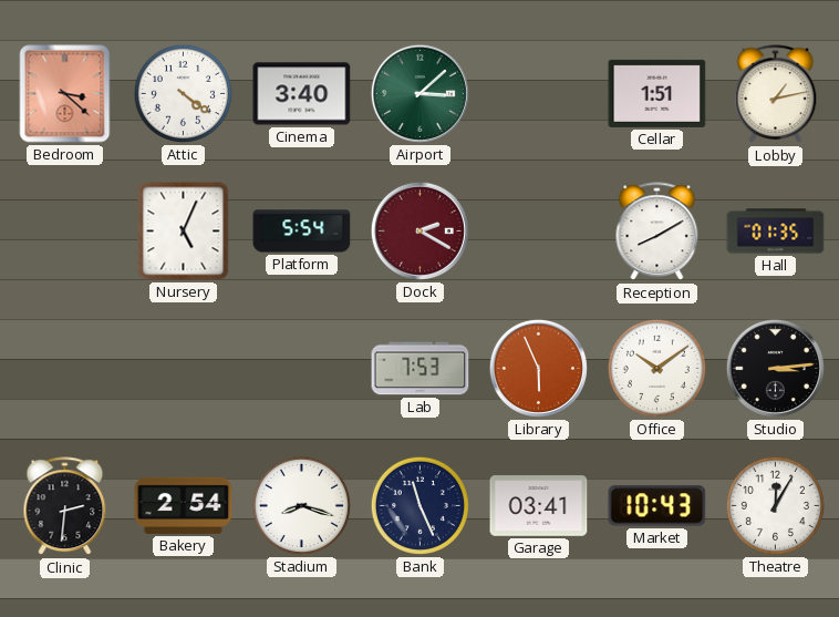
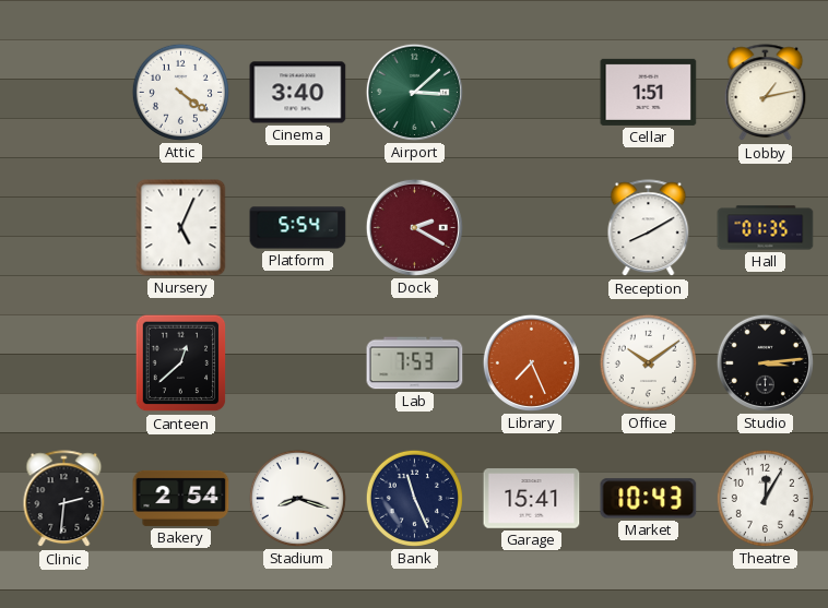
Bedroom: 3:22 -> none
Canteen: none -> 12:38
Library: 5:56 -> 7:26
Garage: 03:41 -> 15:41
